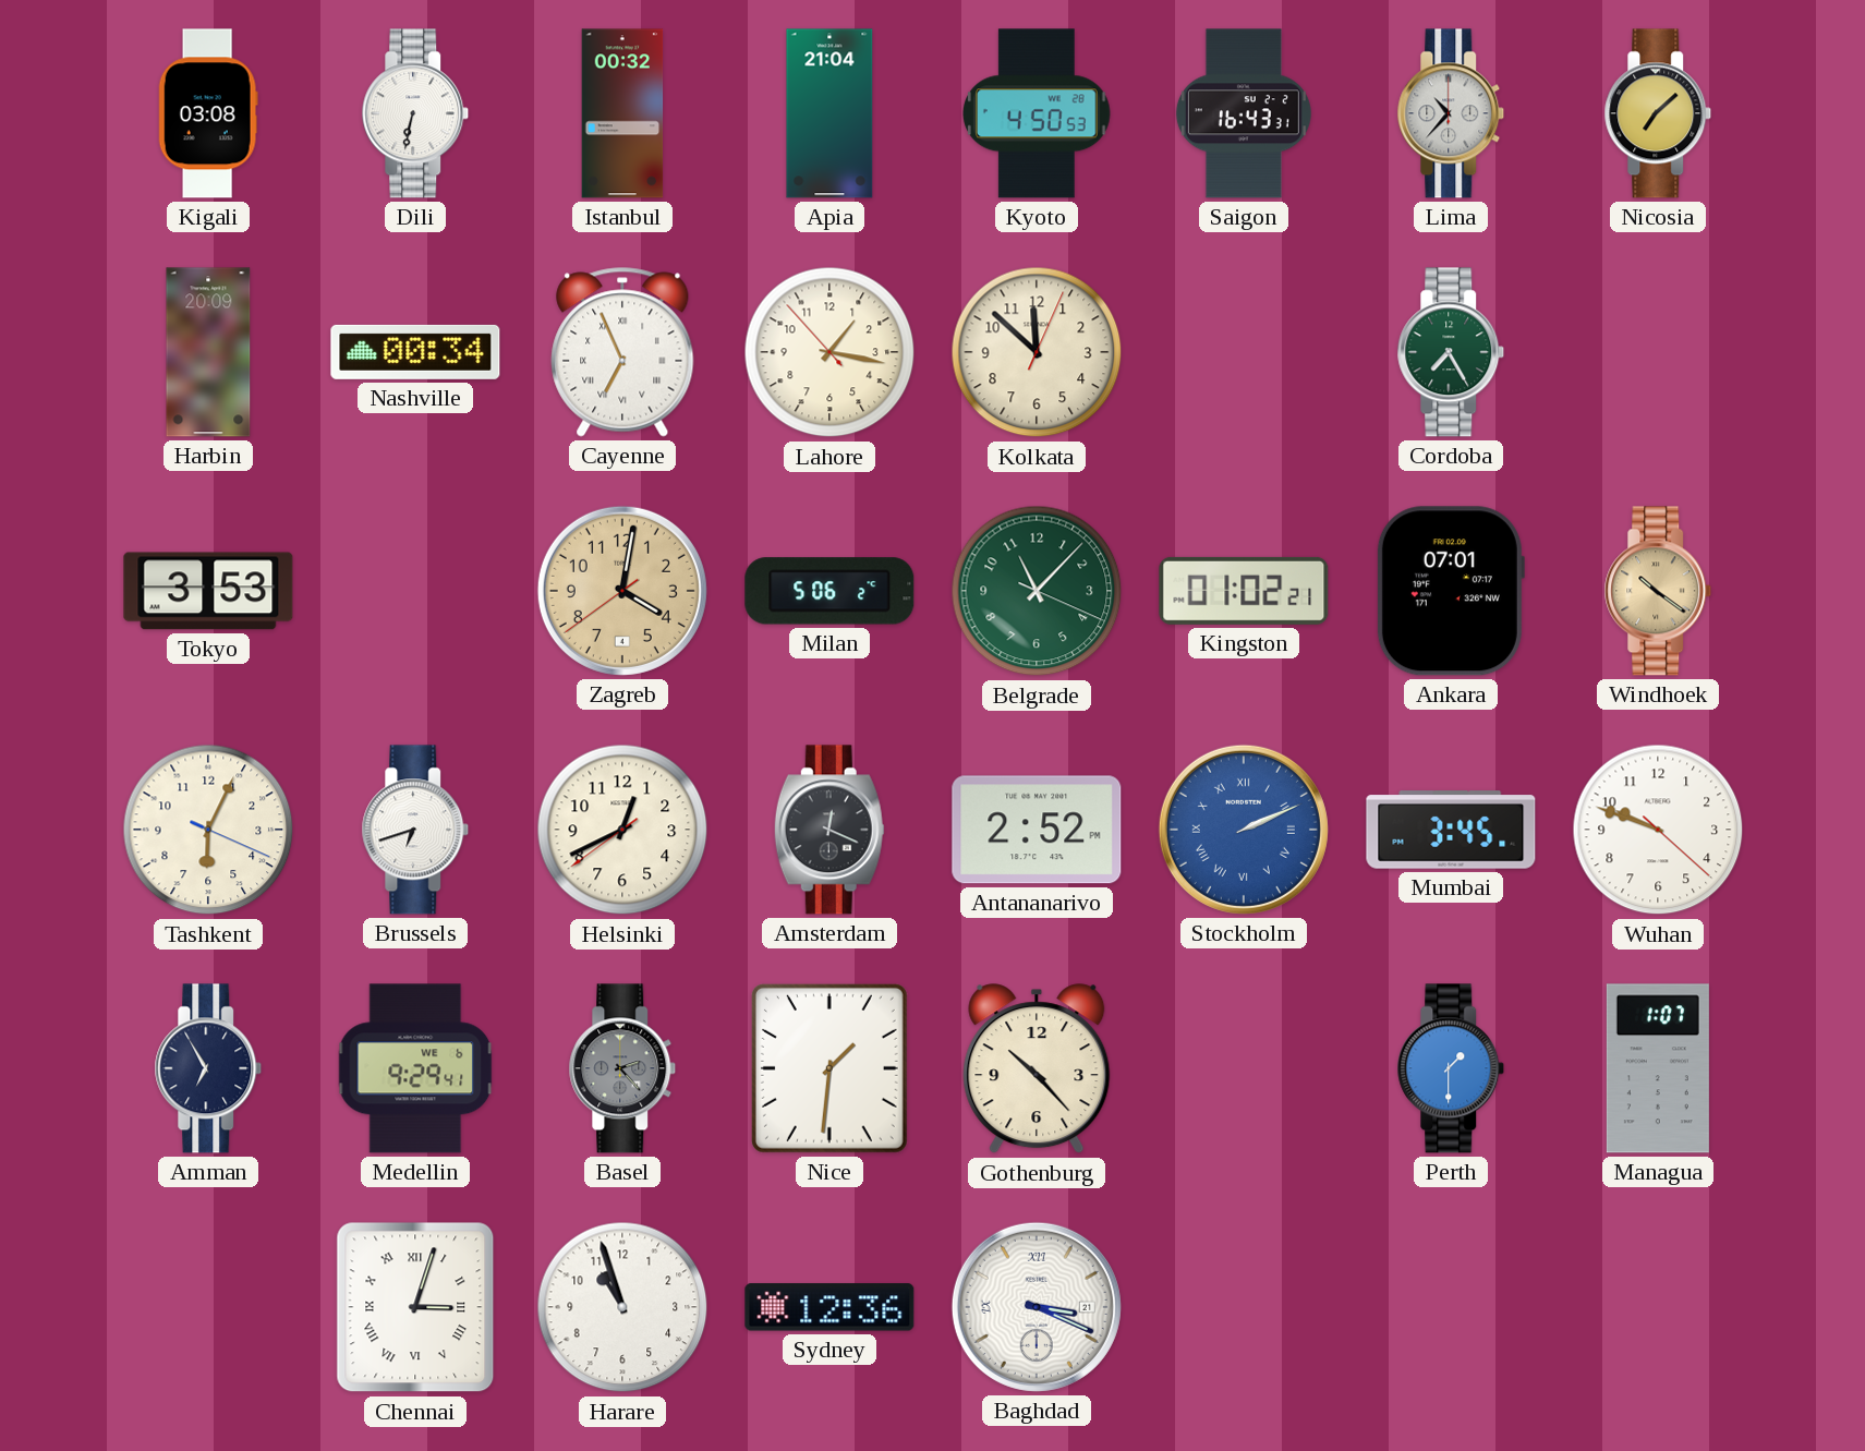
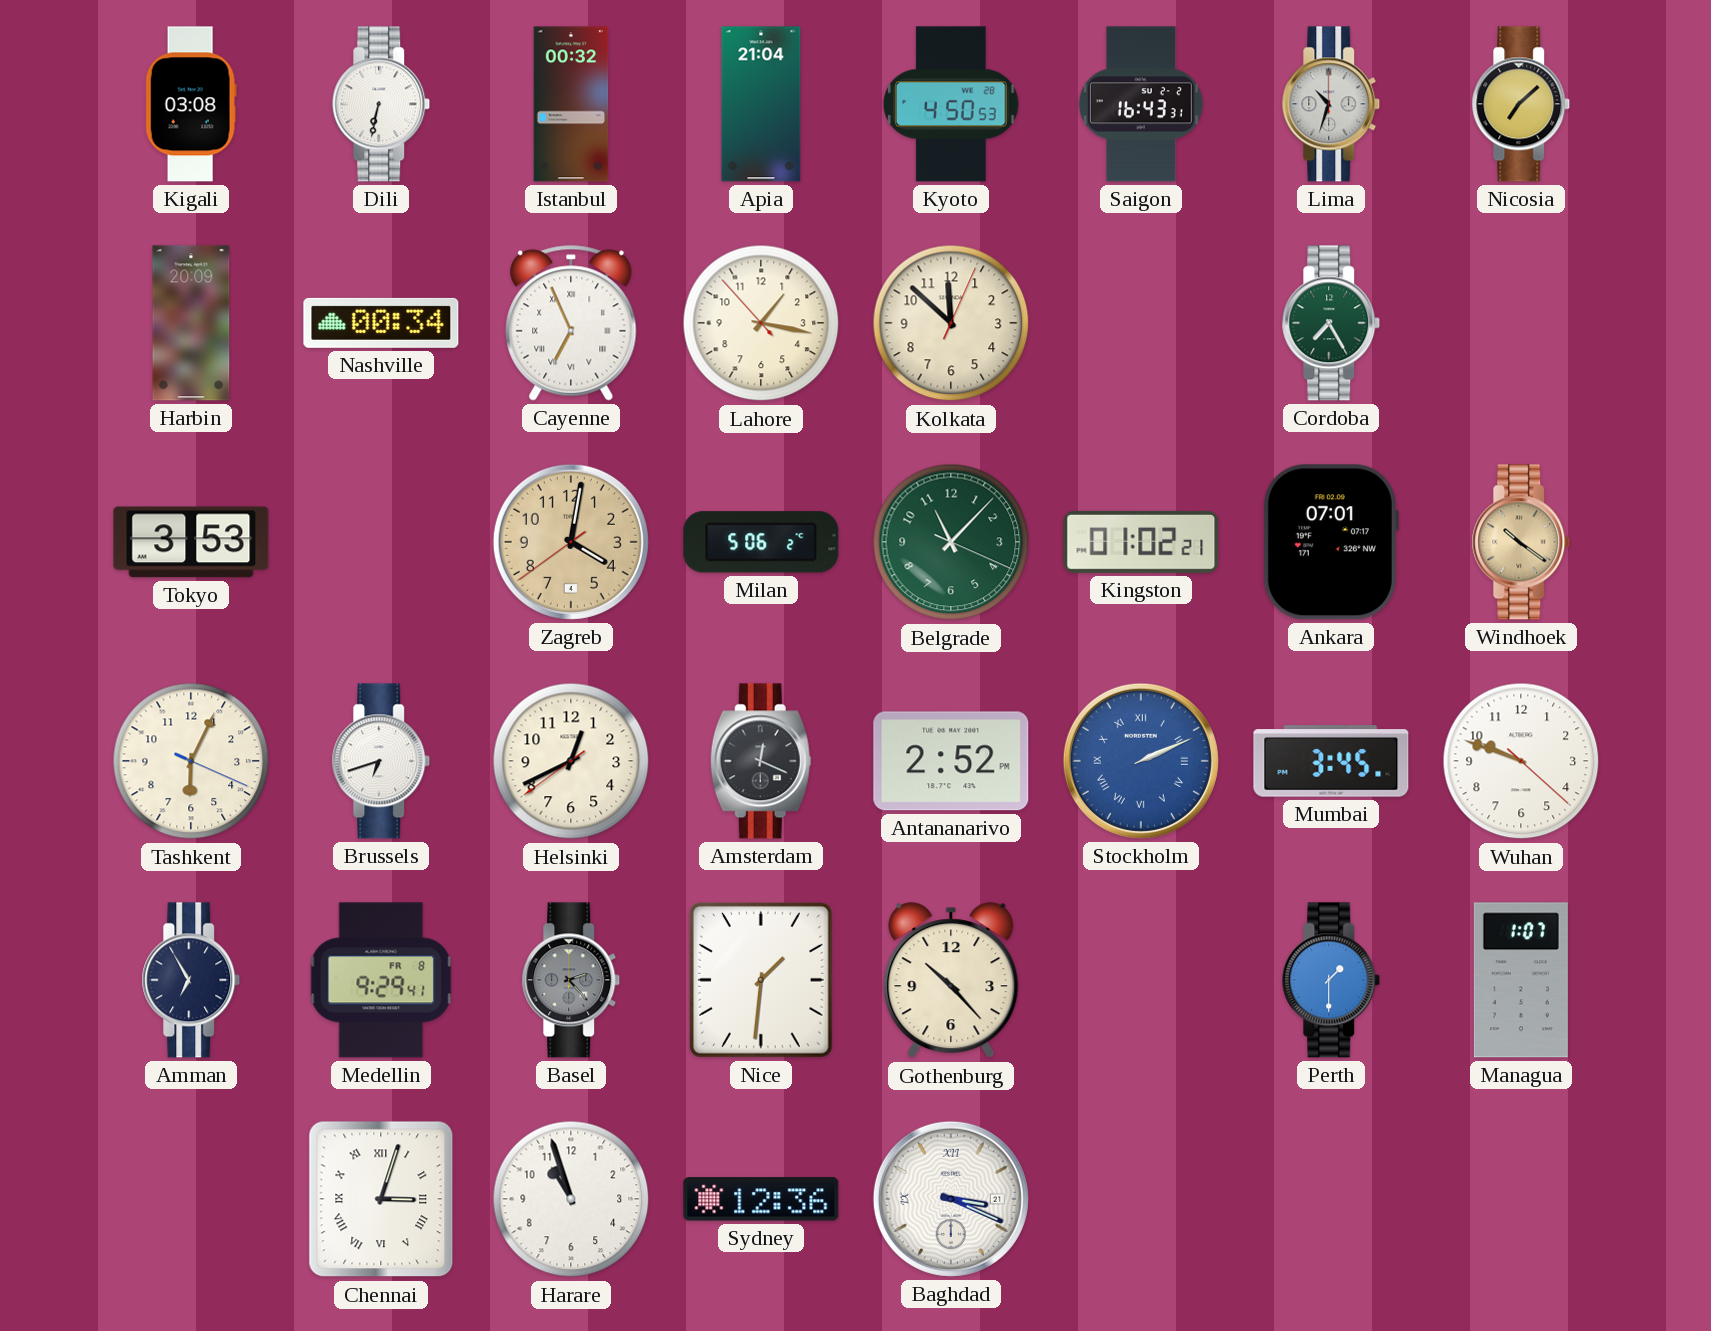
Lima: 10:37 -> 10:33
Medellin date: WE 6 -> FR 8
